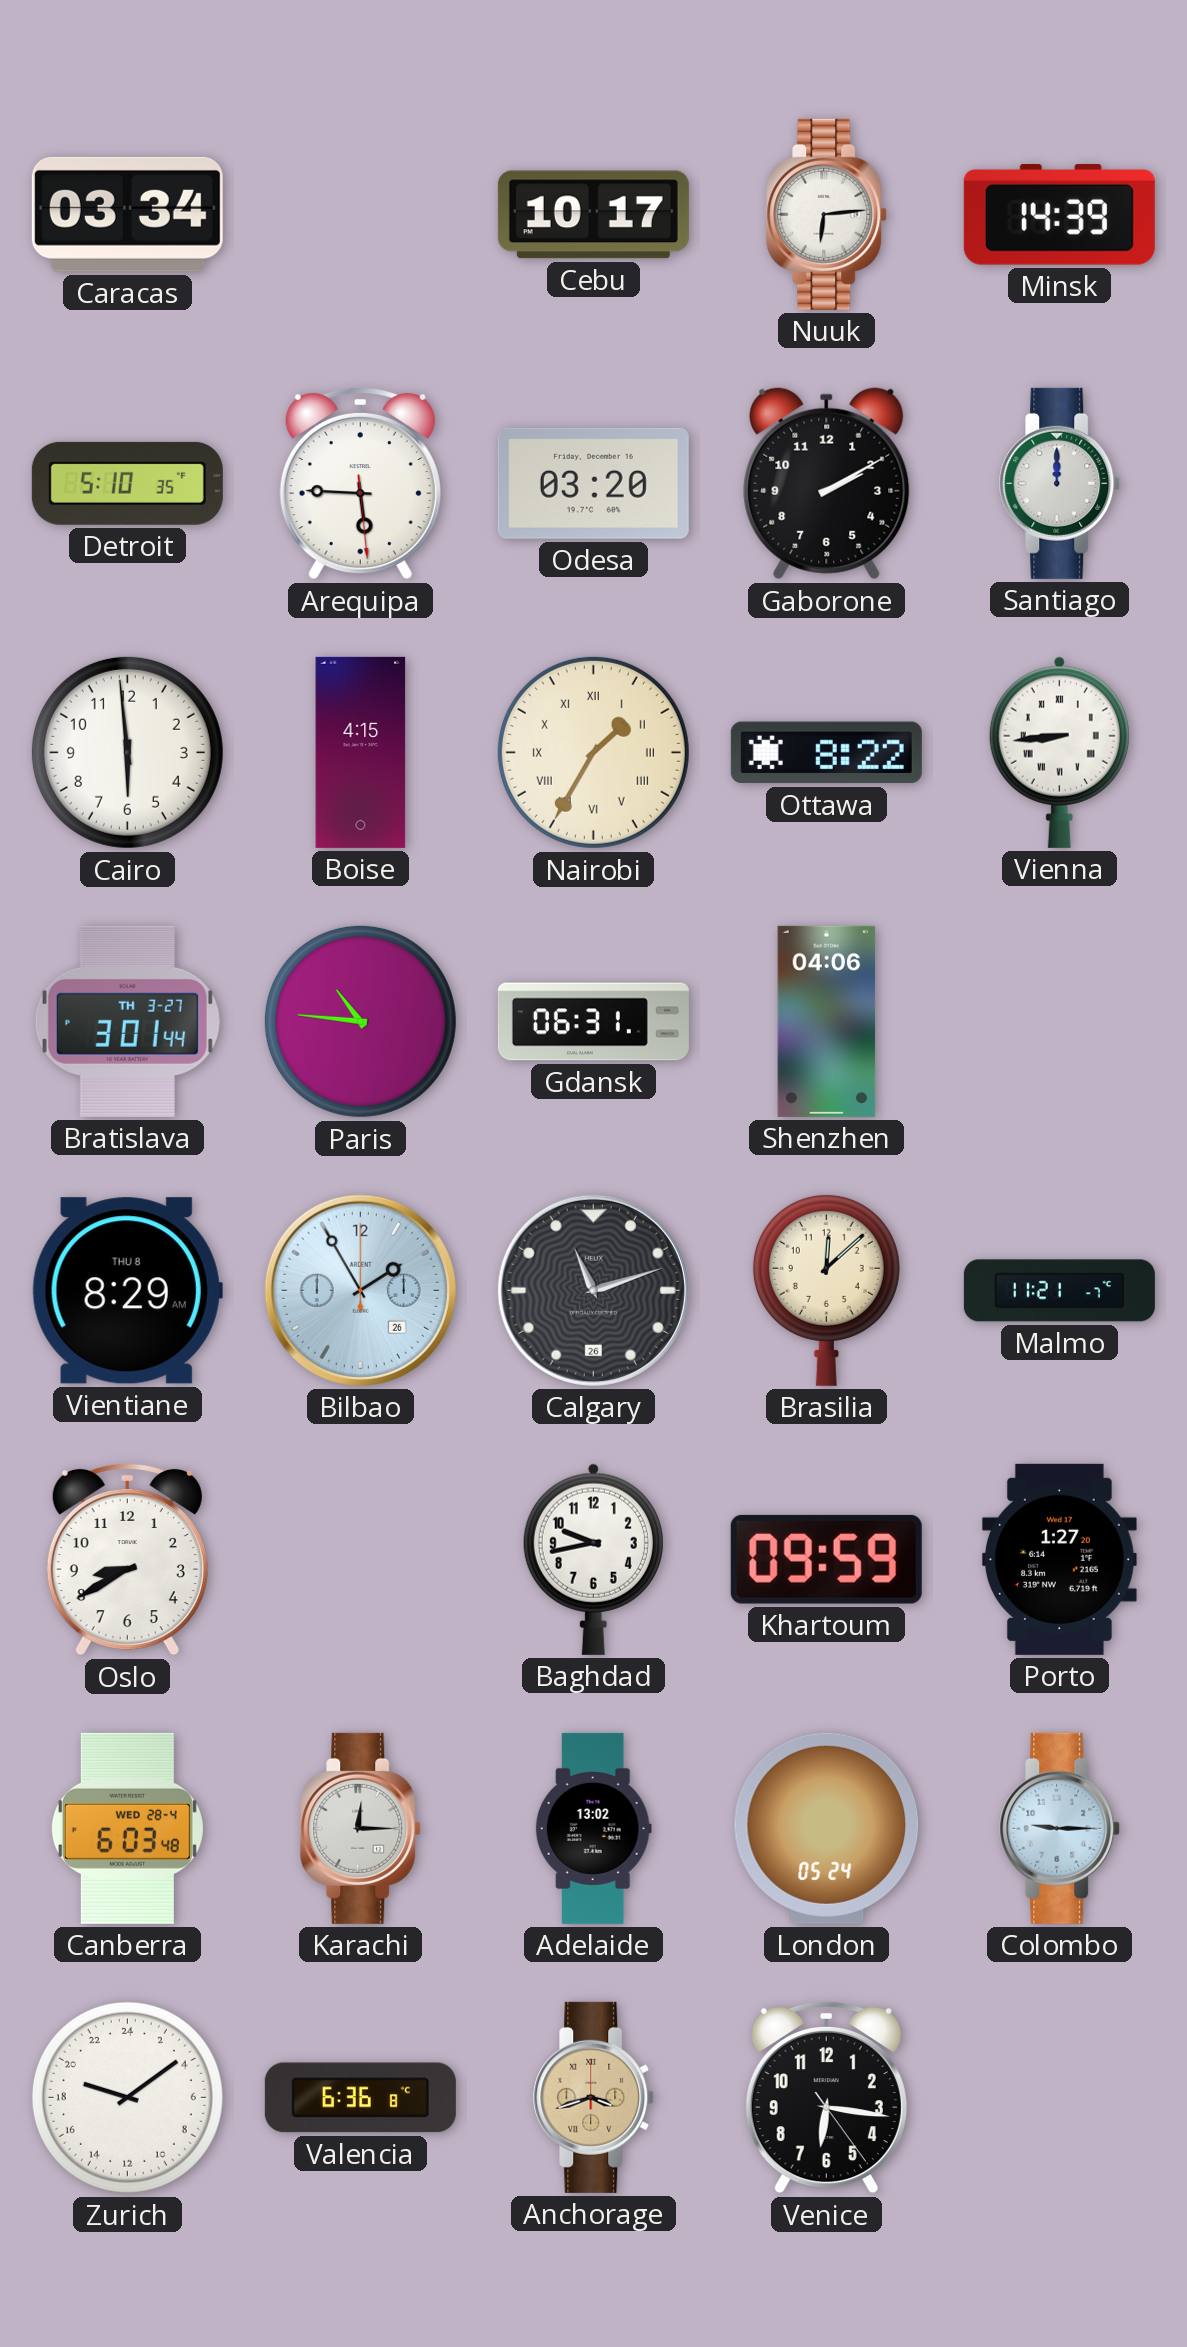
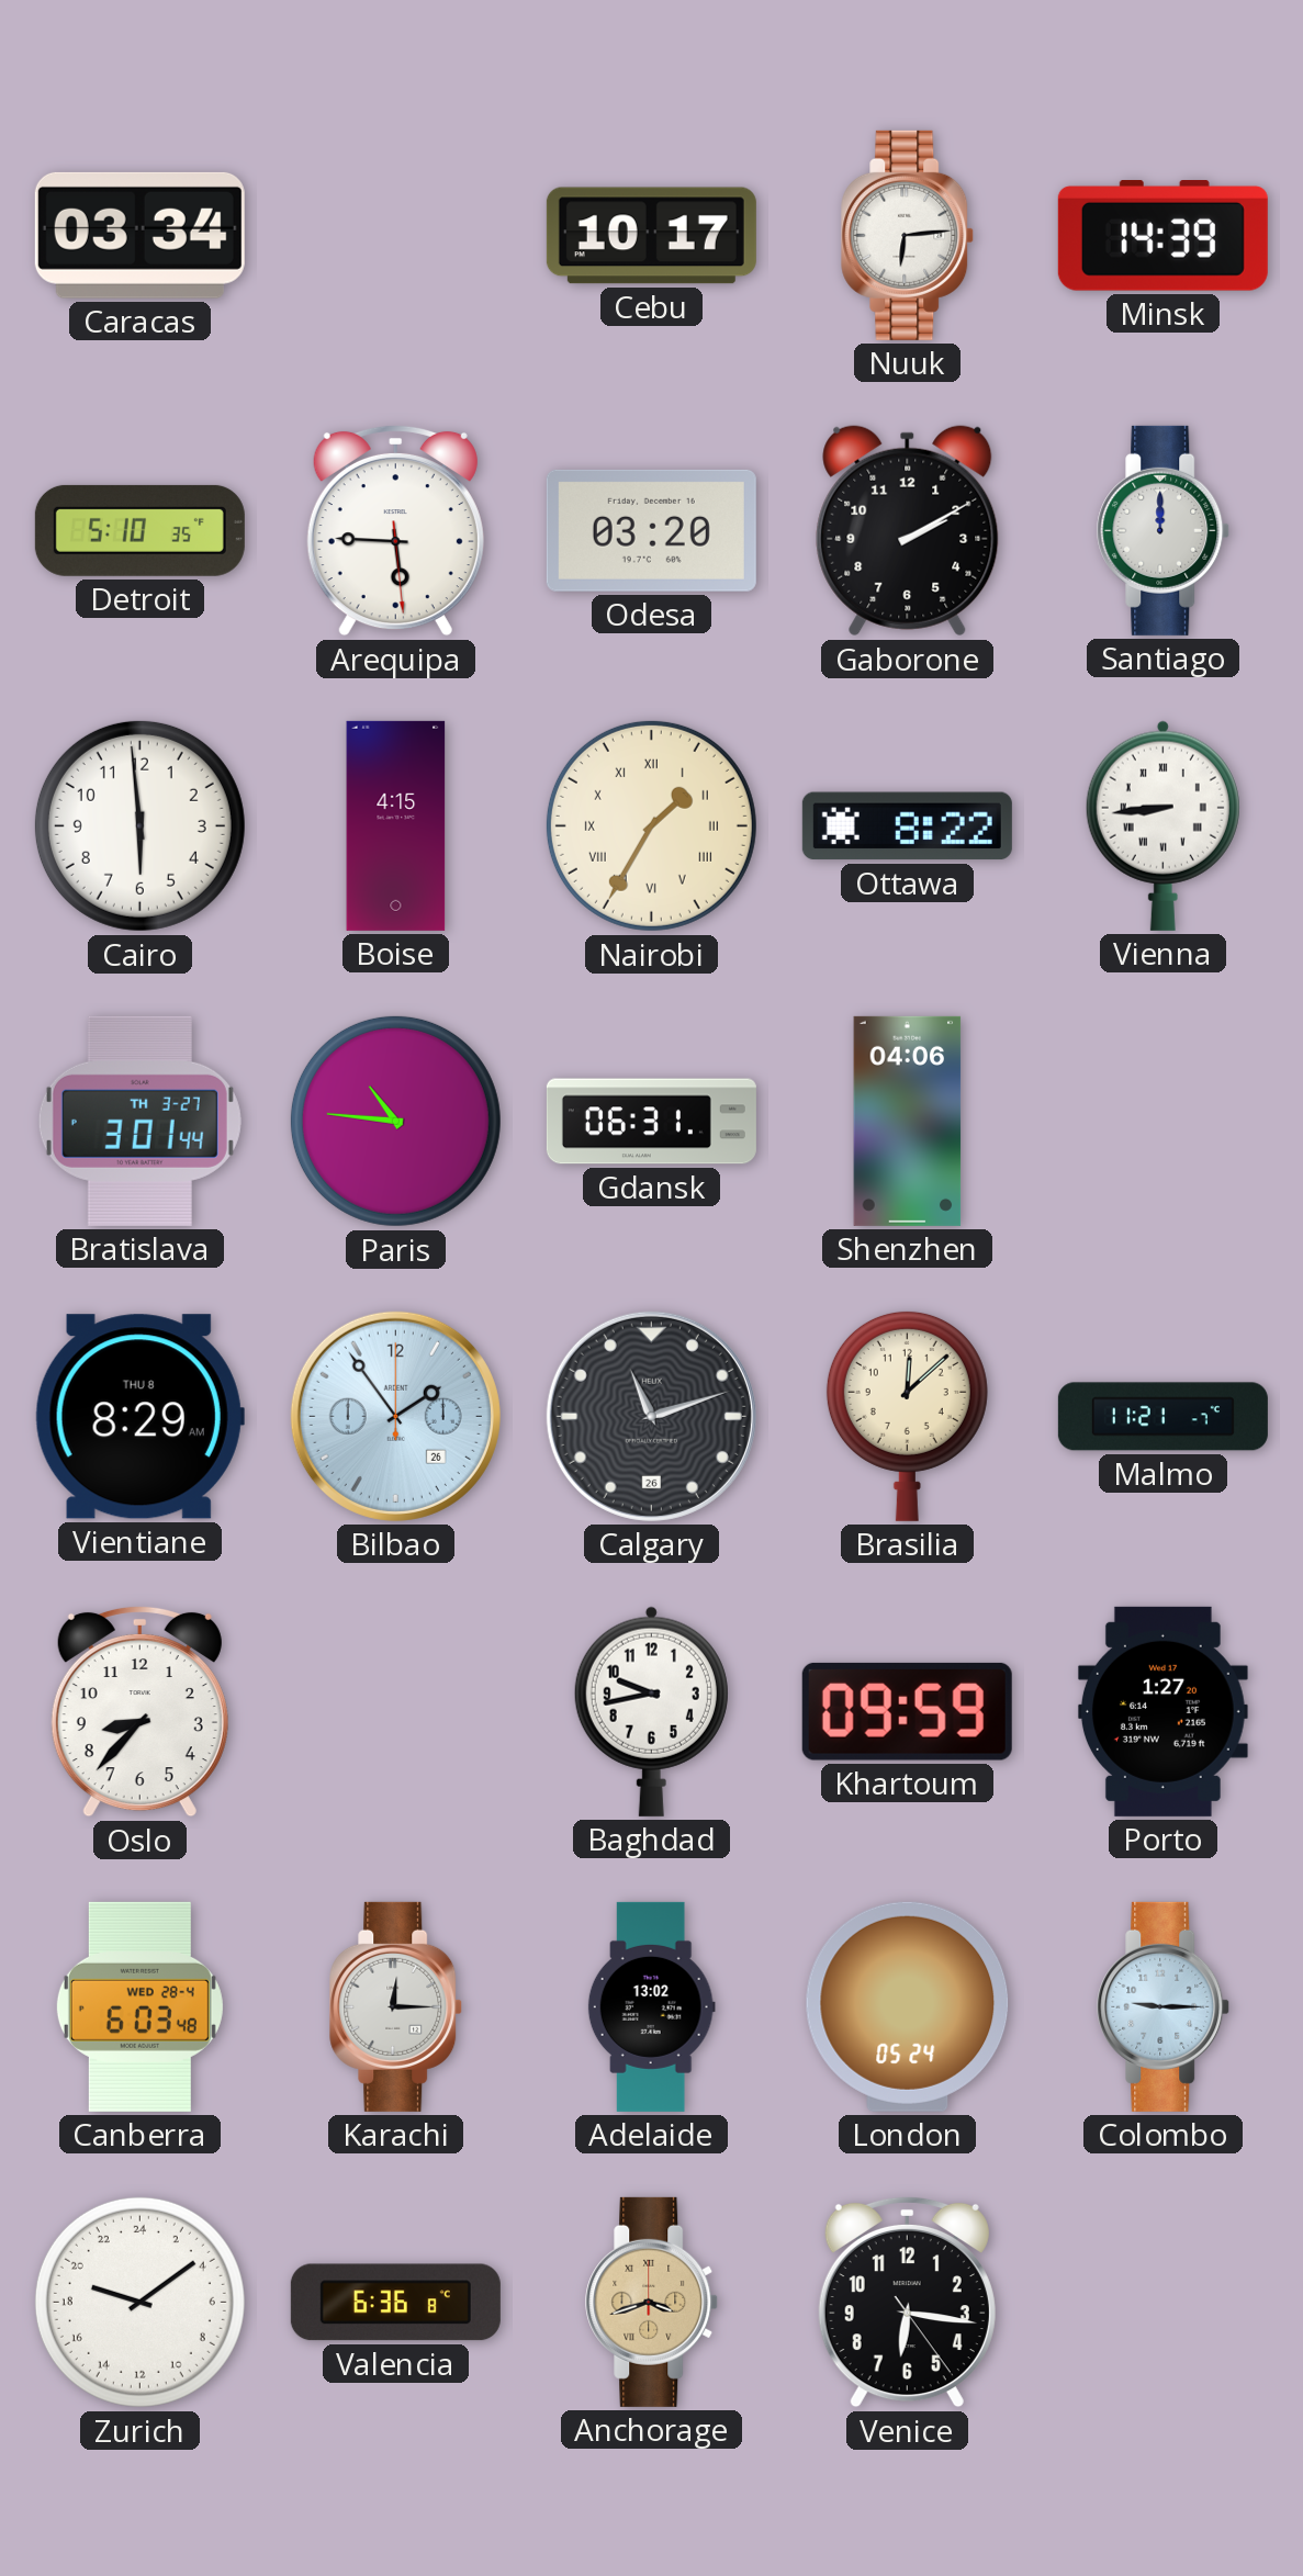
Bilbao: 1:55 -> 1:54
Oslo: 8:40 -> 8:37
